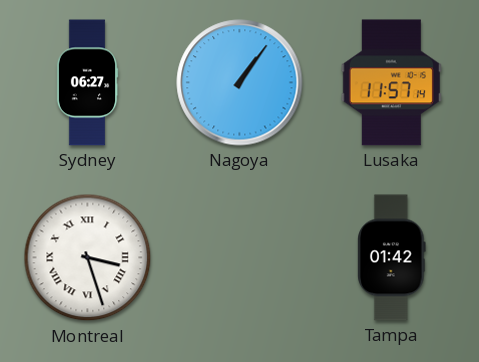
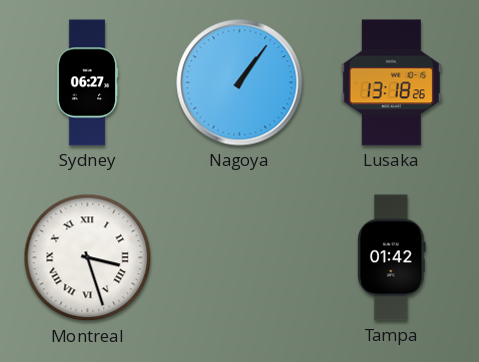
Lusaka: 11:57 -> 13:18
